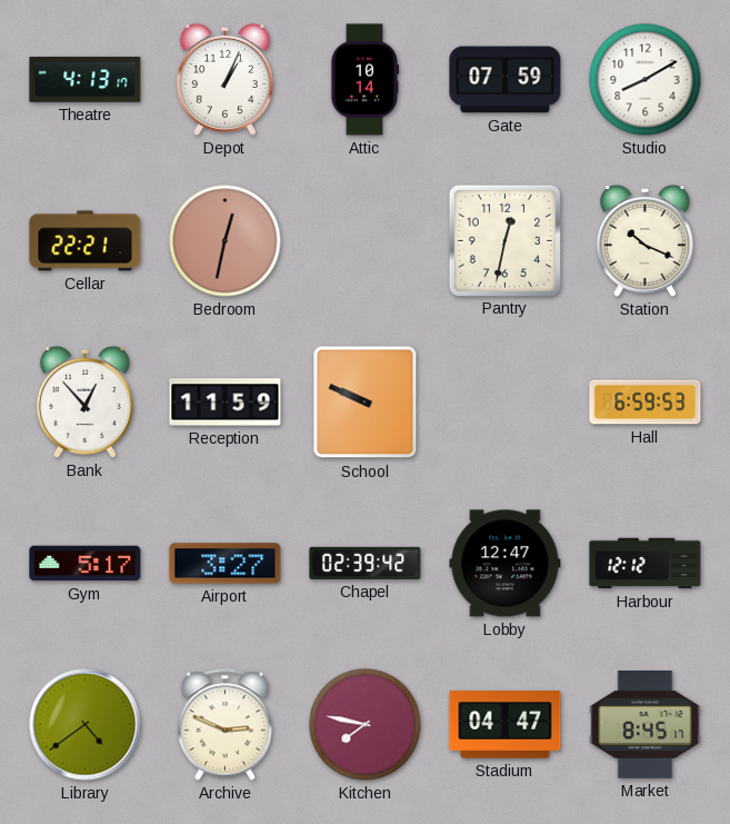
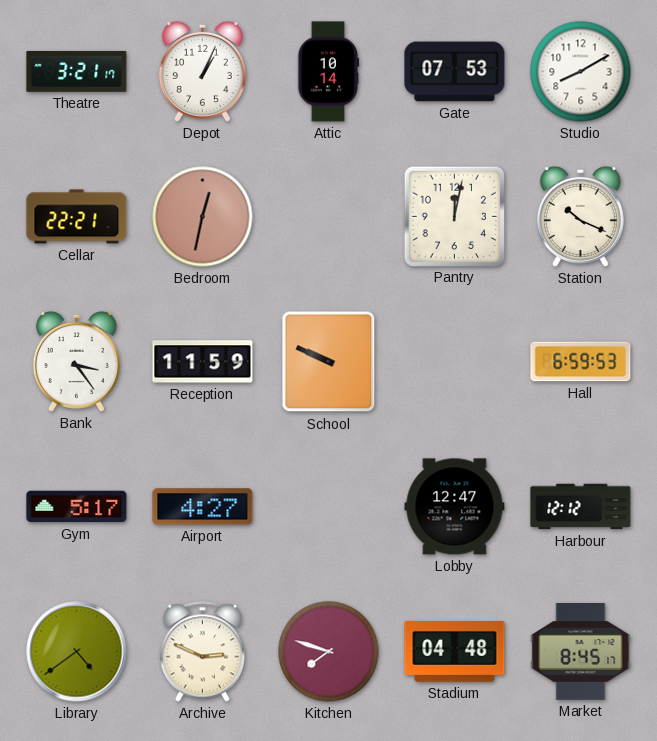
Theatre: 4:13 -> 3:21
Gate: 07:59 -> 07:53
Pantry: 12:32 -> 12:02
Bank: 12:53 -> 3:24
Airport: 3:27 -> 4:27
Chapel: 02:39 -> none
Kitchen: 7:47 -> 7:48
Stadium: 04:47 -> 04:48
